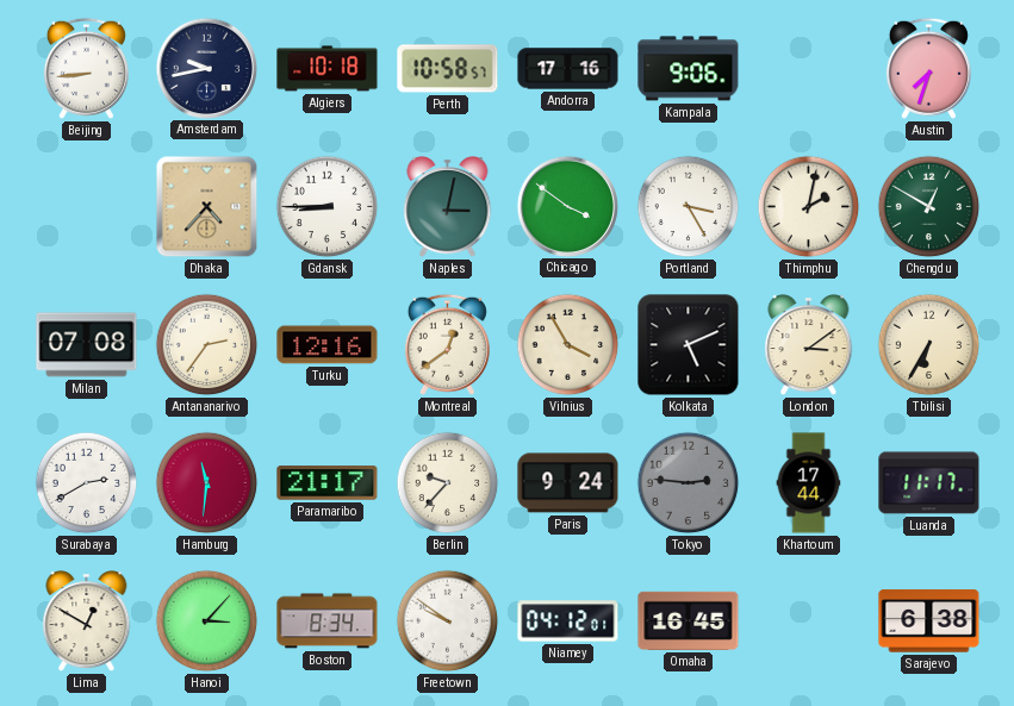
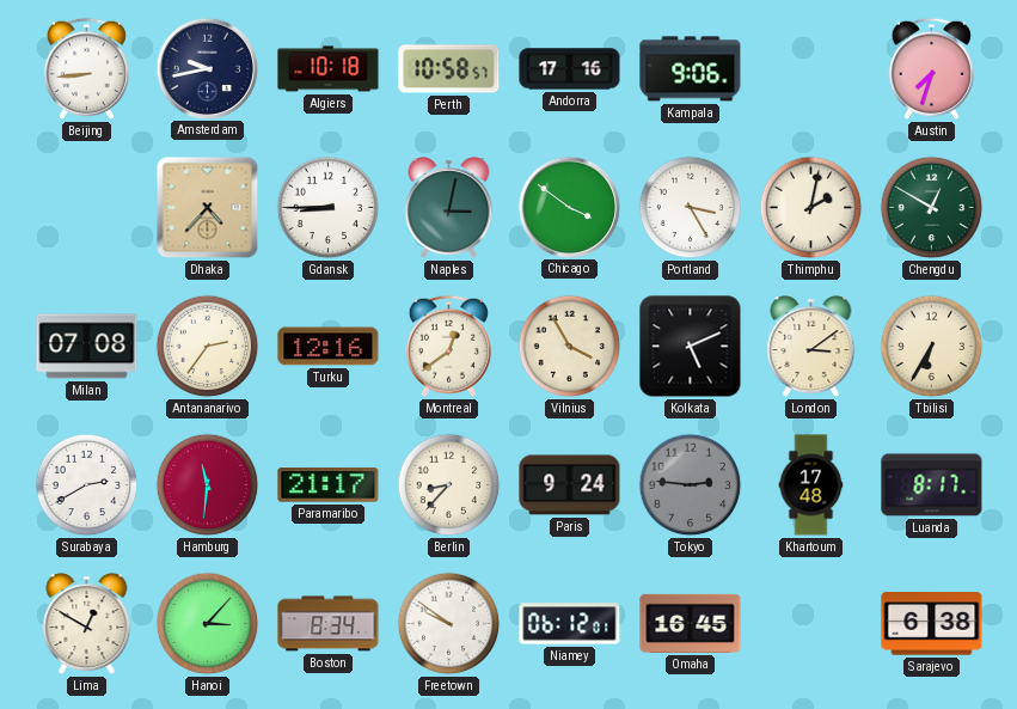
Berlin: 9:37 -> 8:37
Khartoum: 17:44 -> 17:48
Luanda: 11:17 -> 8:17
Niamey: 04:12 -> 06:12
